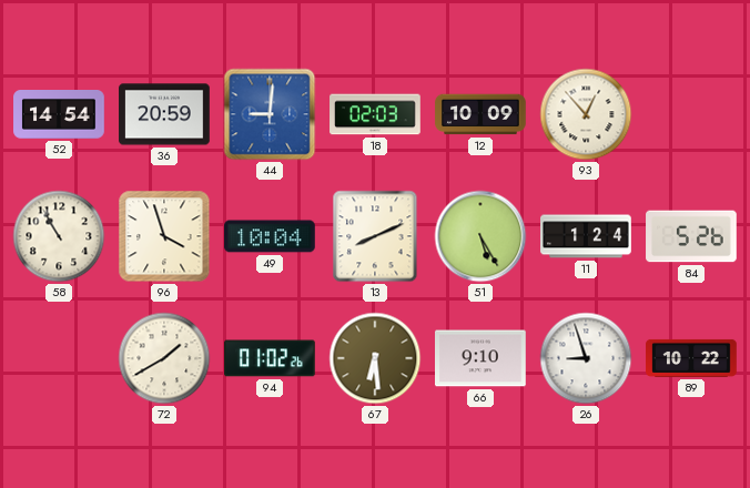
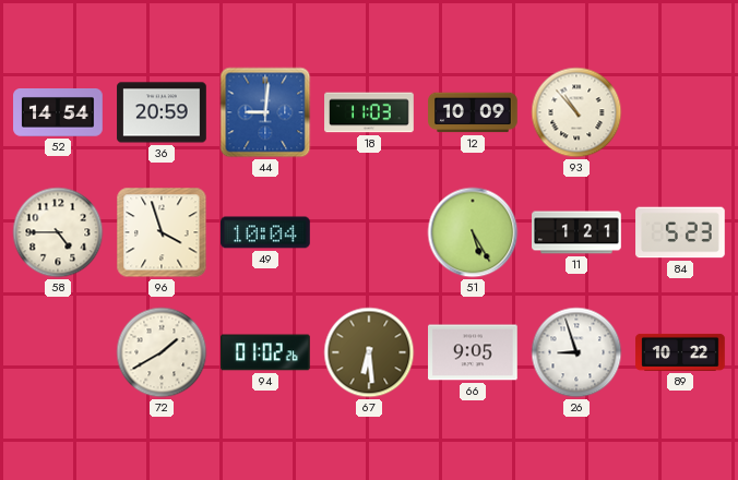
18: 02:03 -> 11:03
93: 12:53 -> 10:53
58: 10:55 -> 4:45
13: 8:11 -> none
11: 1:24 -> 1:21
84: 5:26 -> 5:23
66: 9:10 -> 9:05
